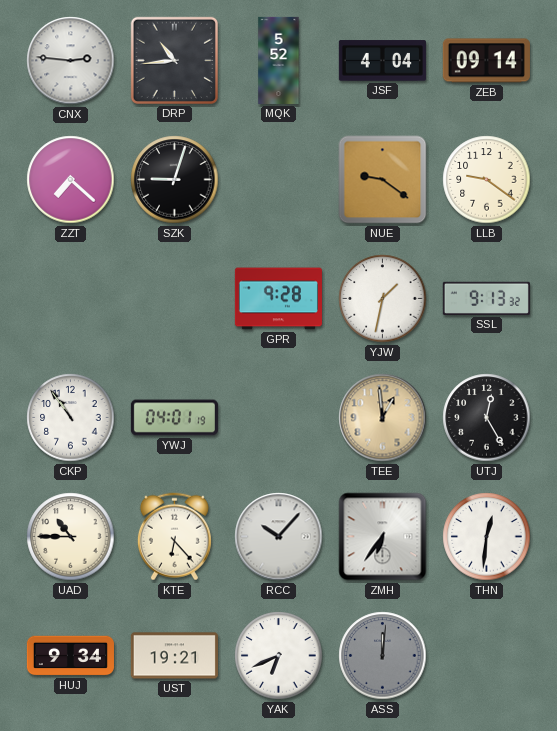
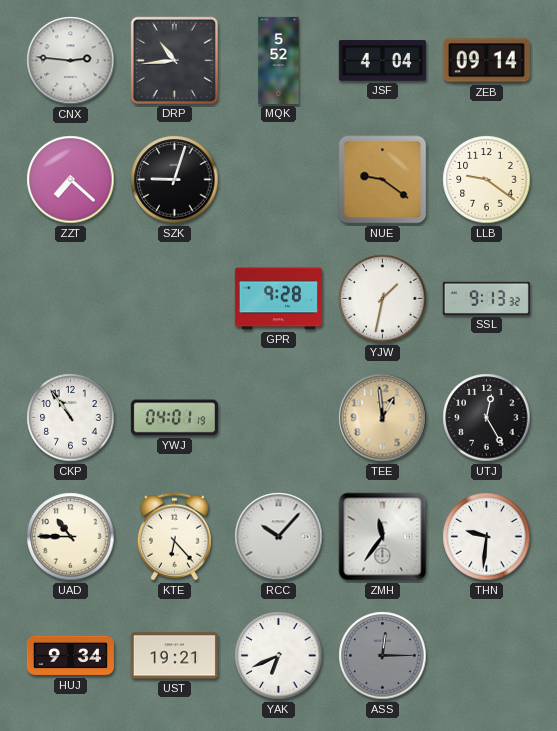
ZMH: 6:36 -> 11:36
THN: 12:31 -> 9:31
ASS: 12:01 -> 12:15
